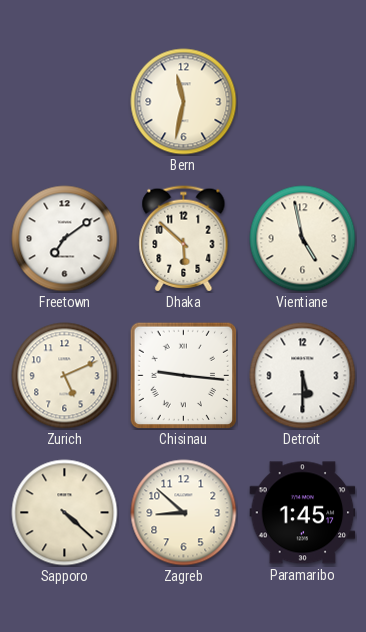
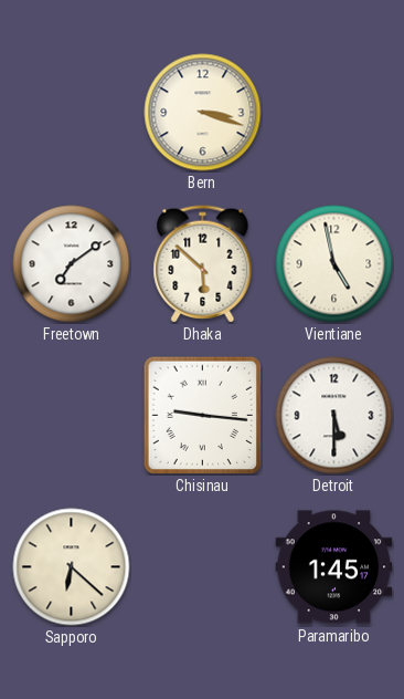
Bern: 11:32 -> 3:18
Zurich: 5:11 -> none
Sapporo: 4:22 -> 6:22
Zagreb: 8:52 -> none
